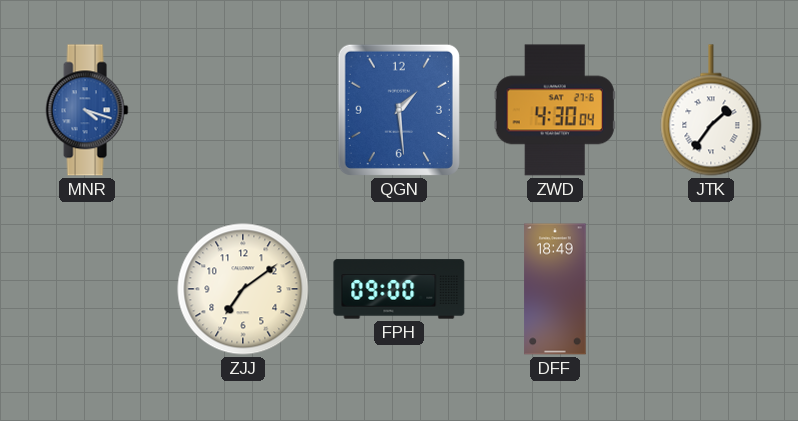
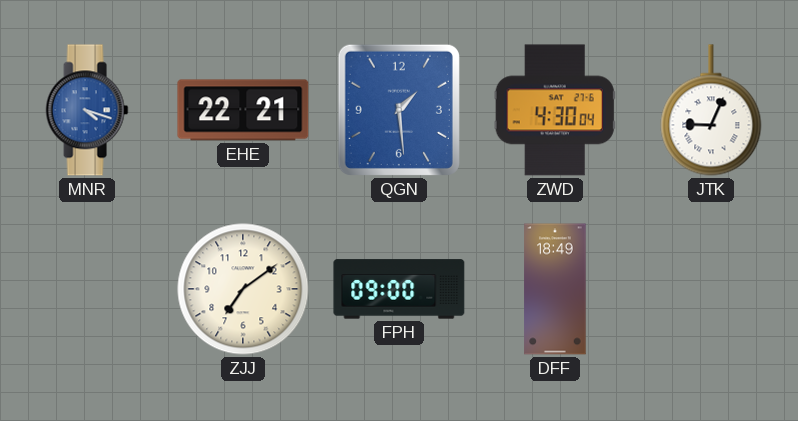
EHE: none -> 22:21
JTK: 1:36 -> 9:04
